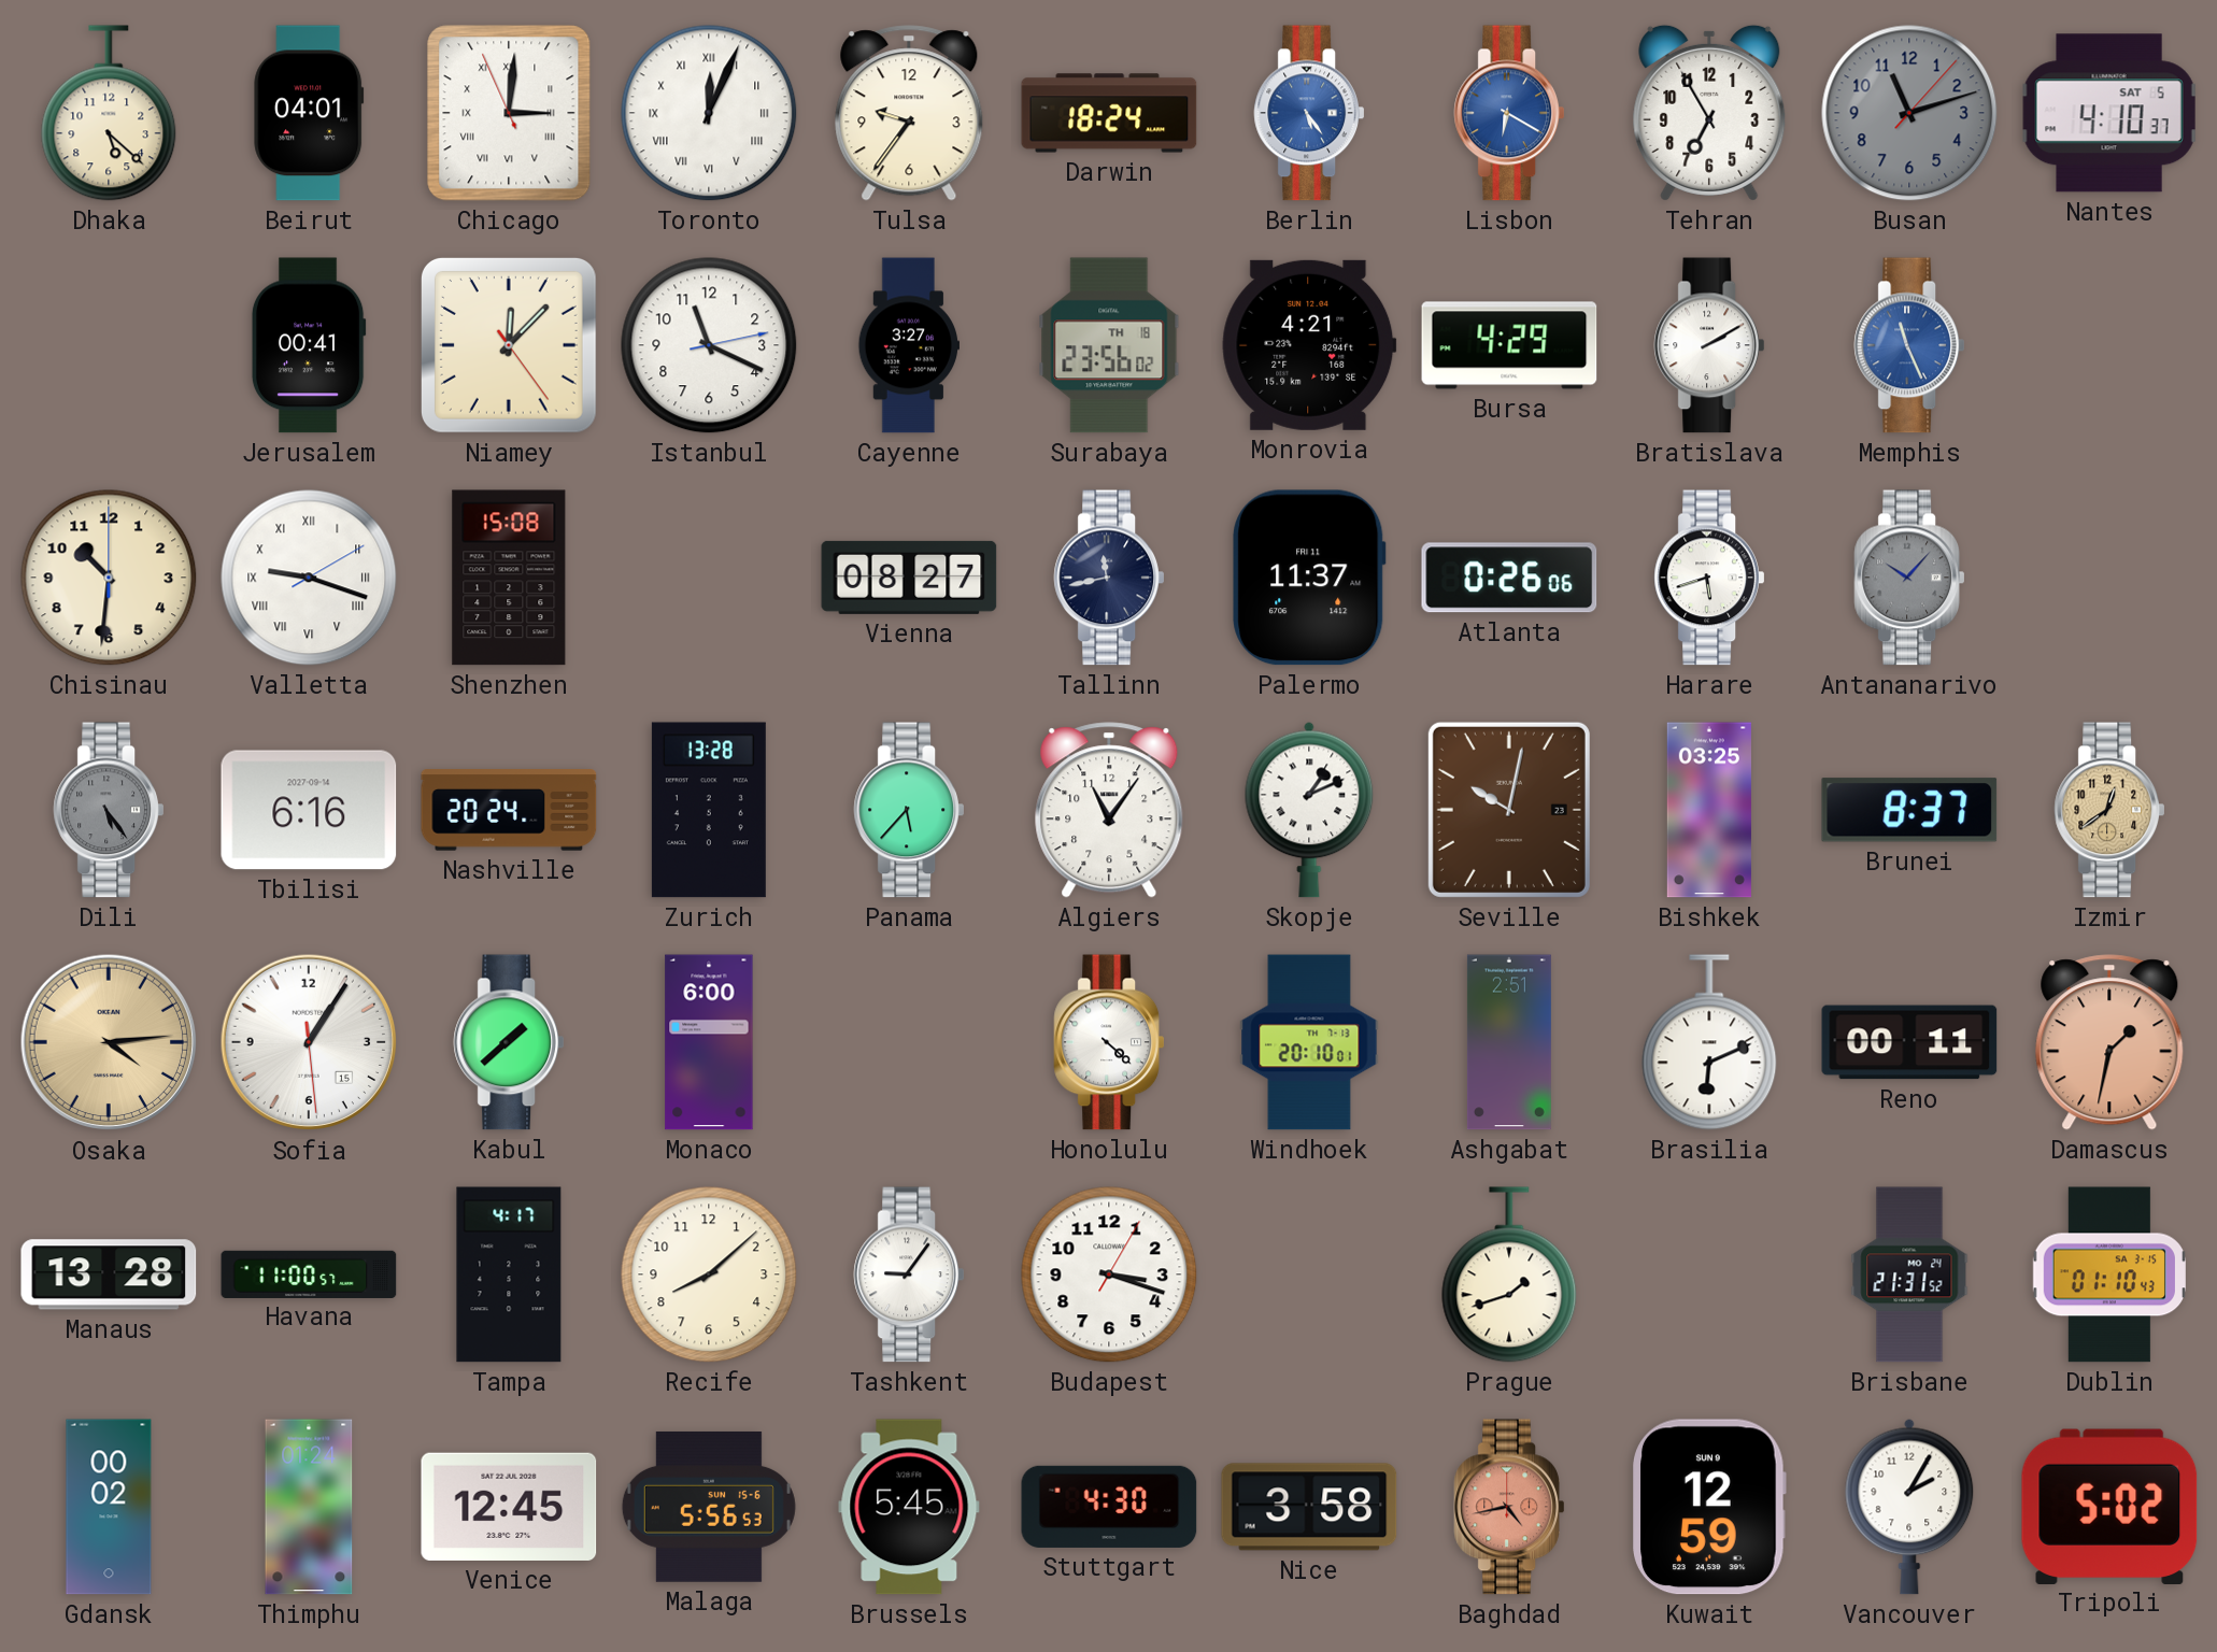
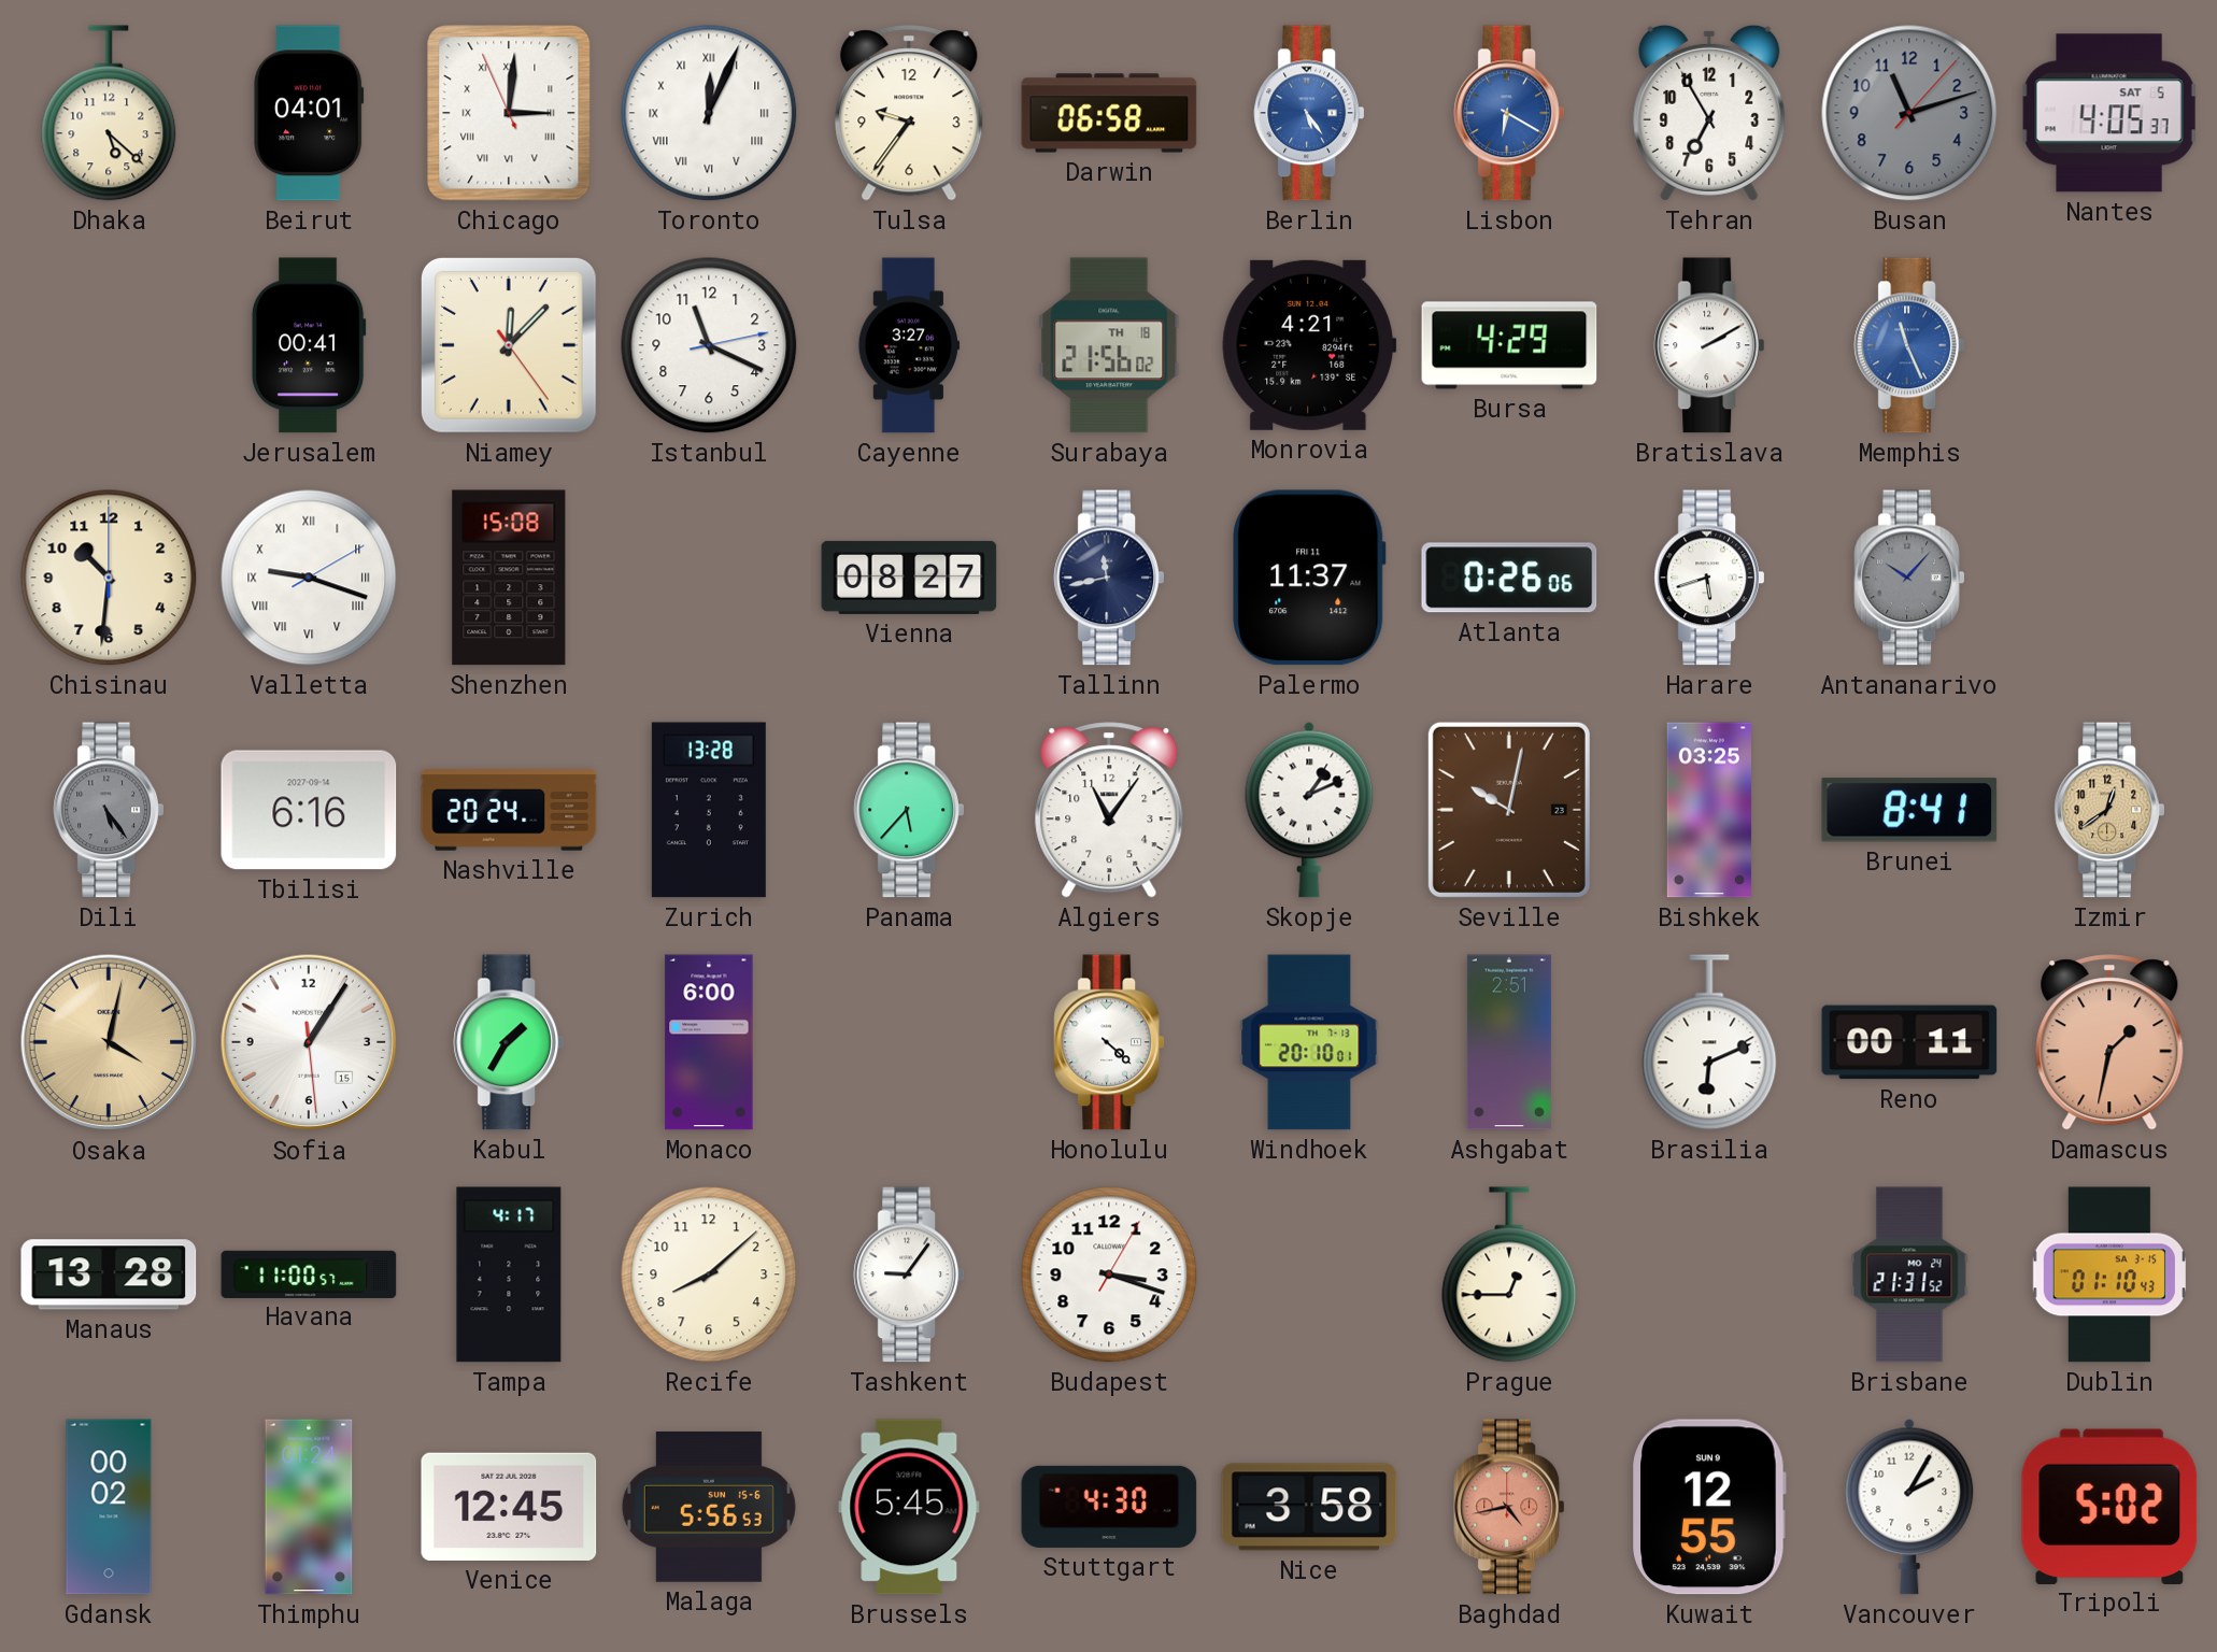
Darwin: 18:24 -> 06:58
Nantes: 4:10 -> 4:05
Surabaya: 23:56 -> 21:56
Brunei: 8:37 -> 8:41
Osaka: 4:14 -> 4:02
Kabul: 1:38 -> 1:35
Prague: 1:42 -> 12:45
Kuwait: 12:59 -> 12:55
